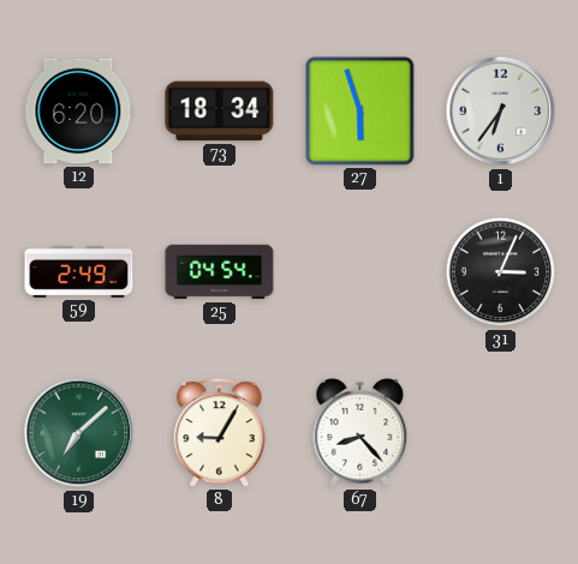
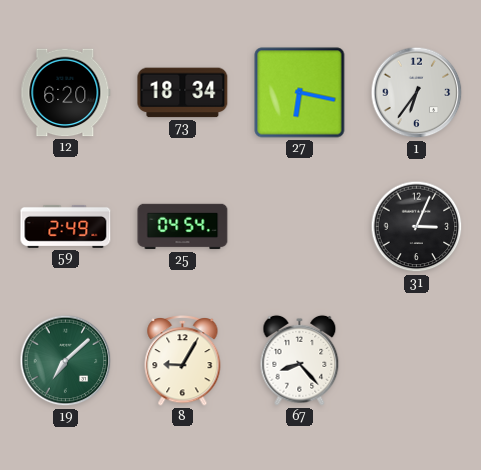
27: 5:57 -> 6:17
